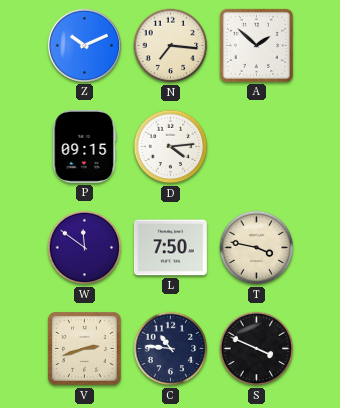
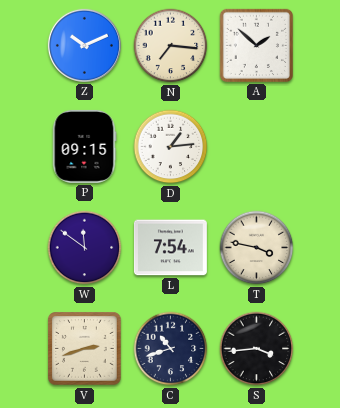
D: 4:14 -> 1:14
L: 7:50 -> 7:54
C: 10:46 -> 10:42
S: 3:49 -> 3:44
